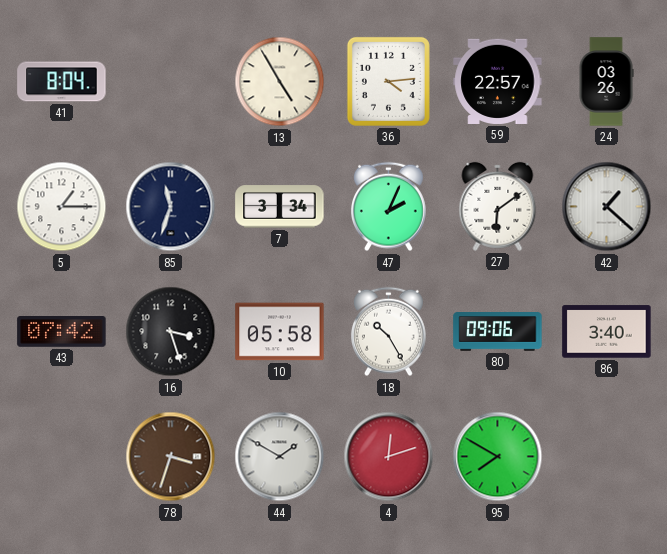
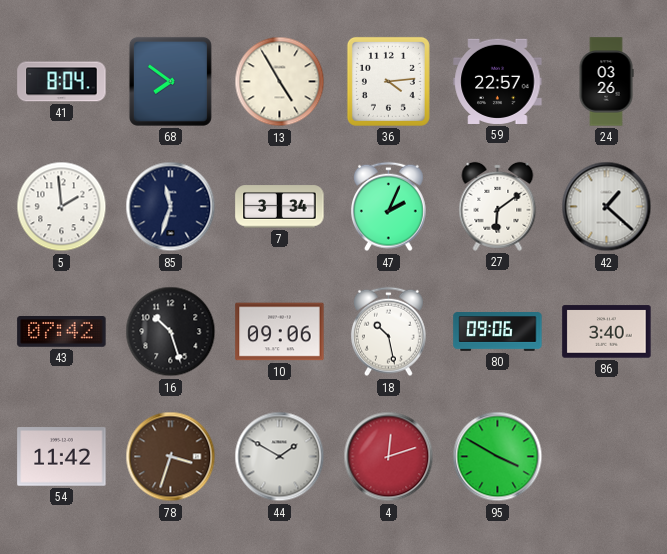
68: none -> 7:51
5: 1:15 -> 1:59
16: 3:27 -> 10:27
10: 05:58 -> 09:06
18: 10:25 -> 10:28
54: none -> 11:42
95: 7:50 -> 3:50
